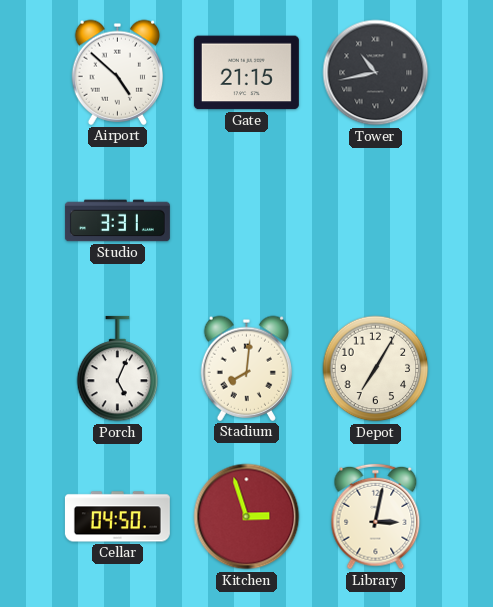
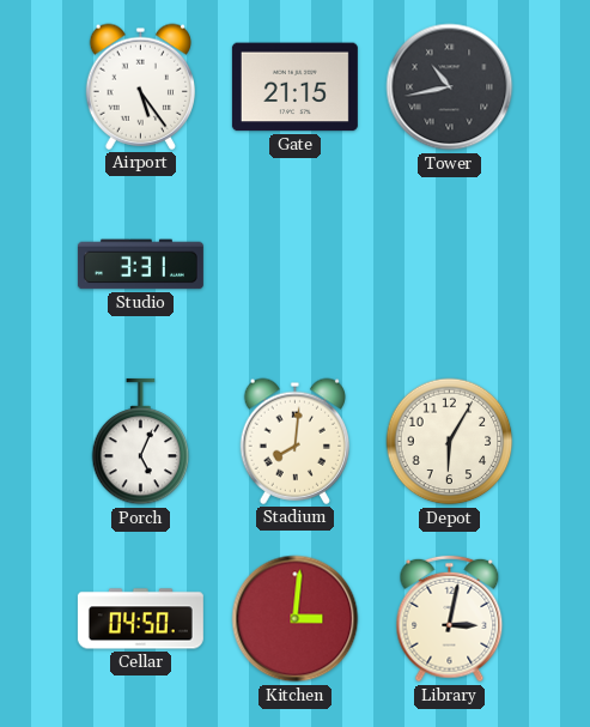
Airport: 4:52 -> 5:24
Depot: 7:05 -> 6:05
Kitchen: 2:57 -> 3:01
